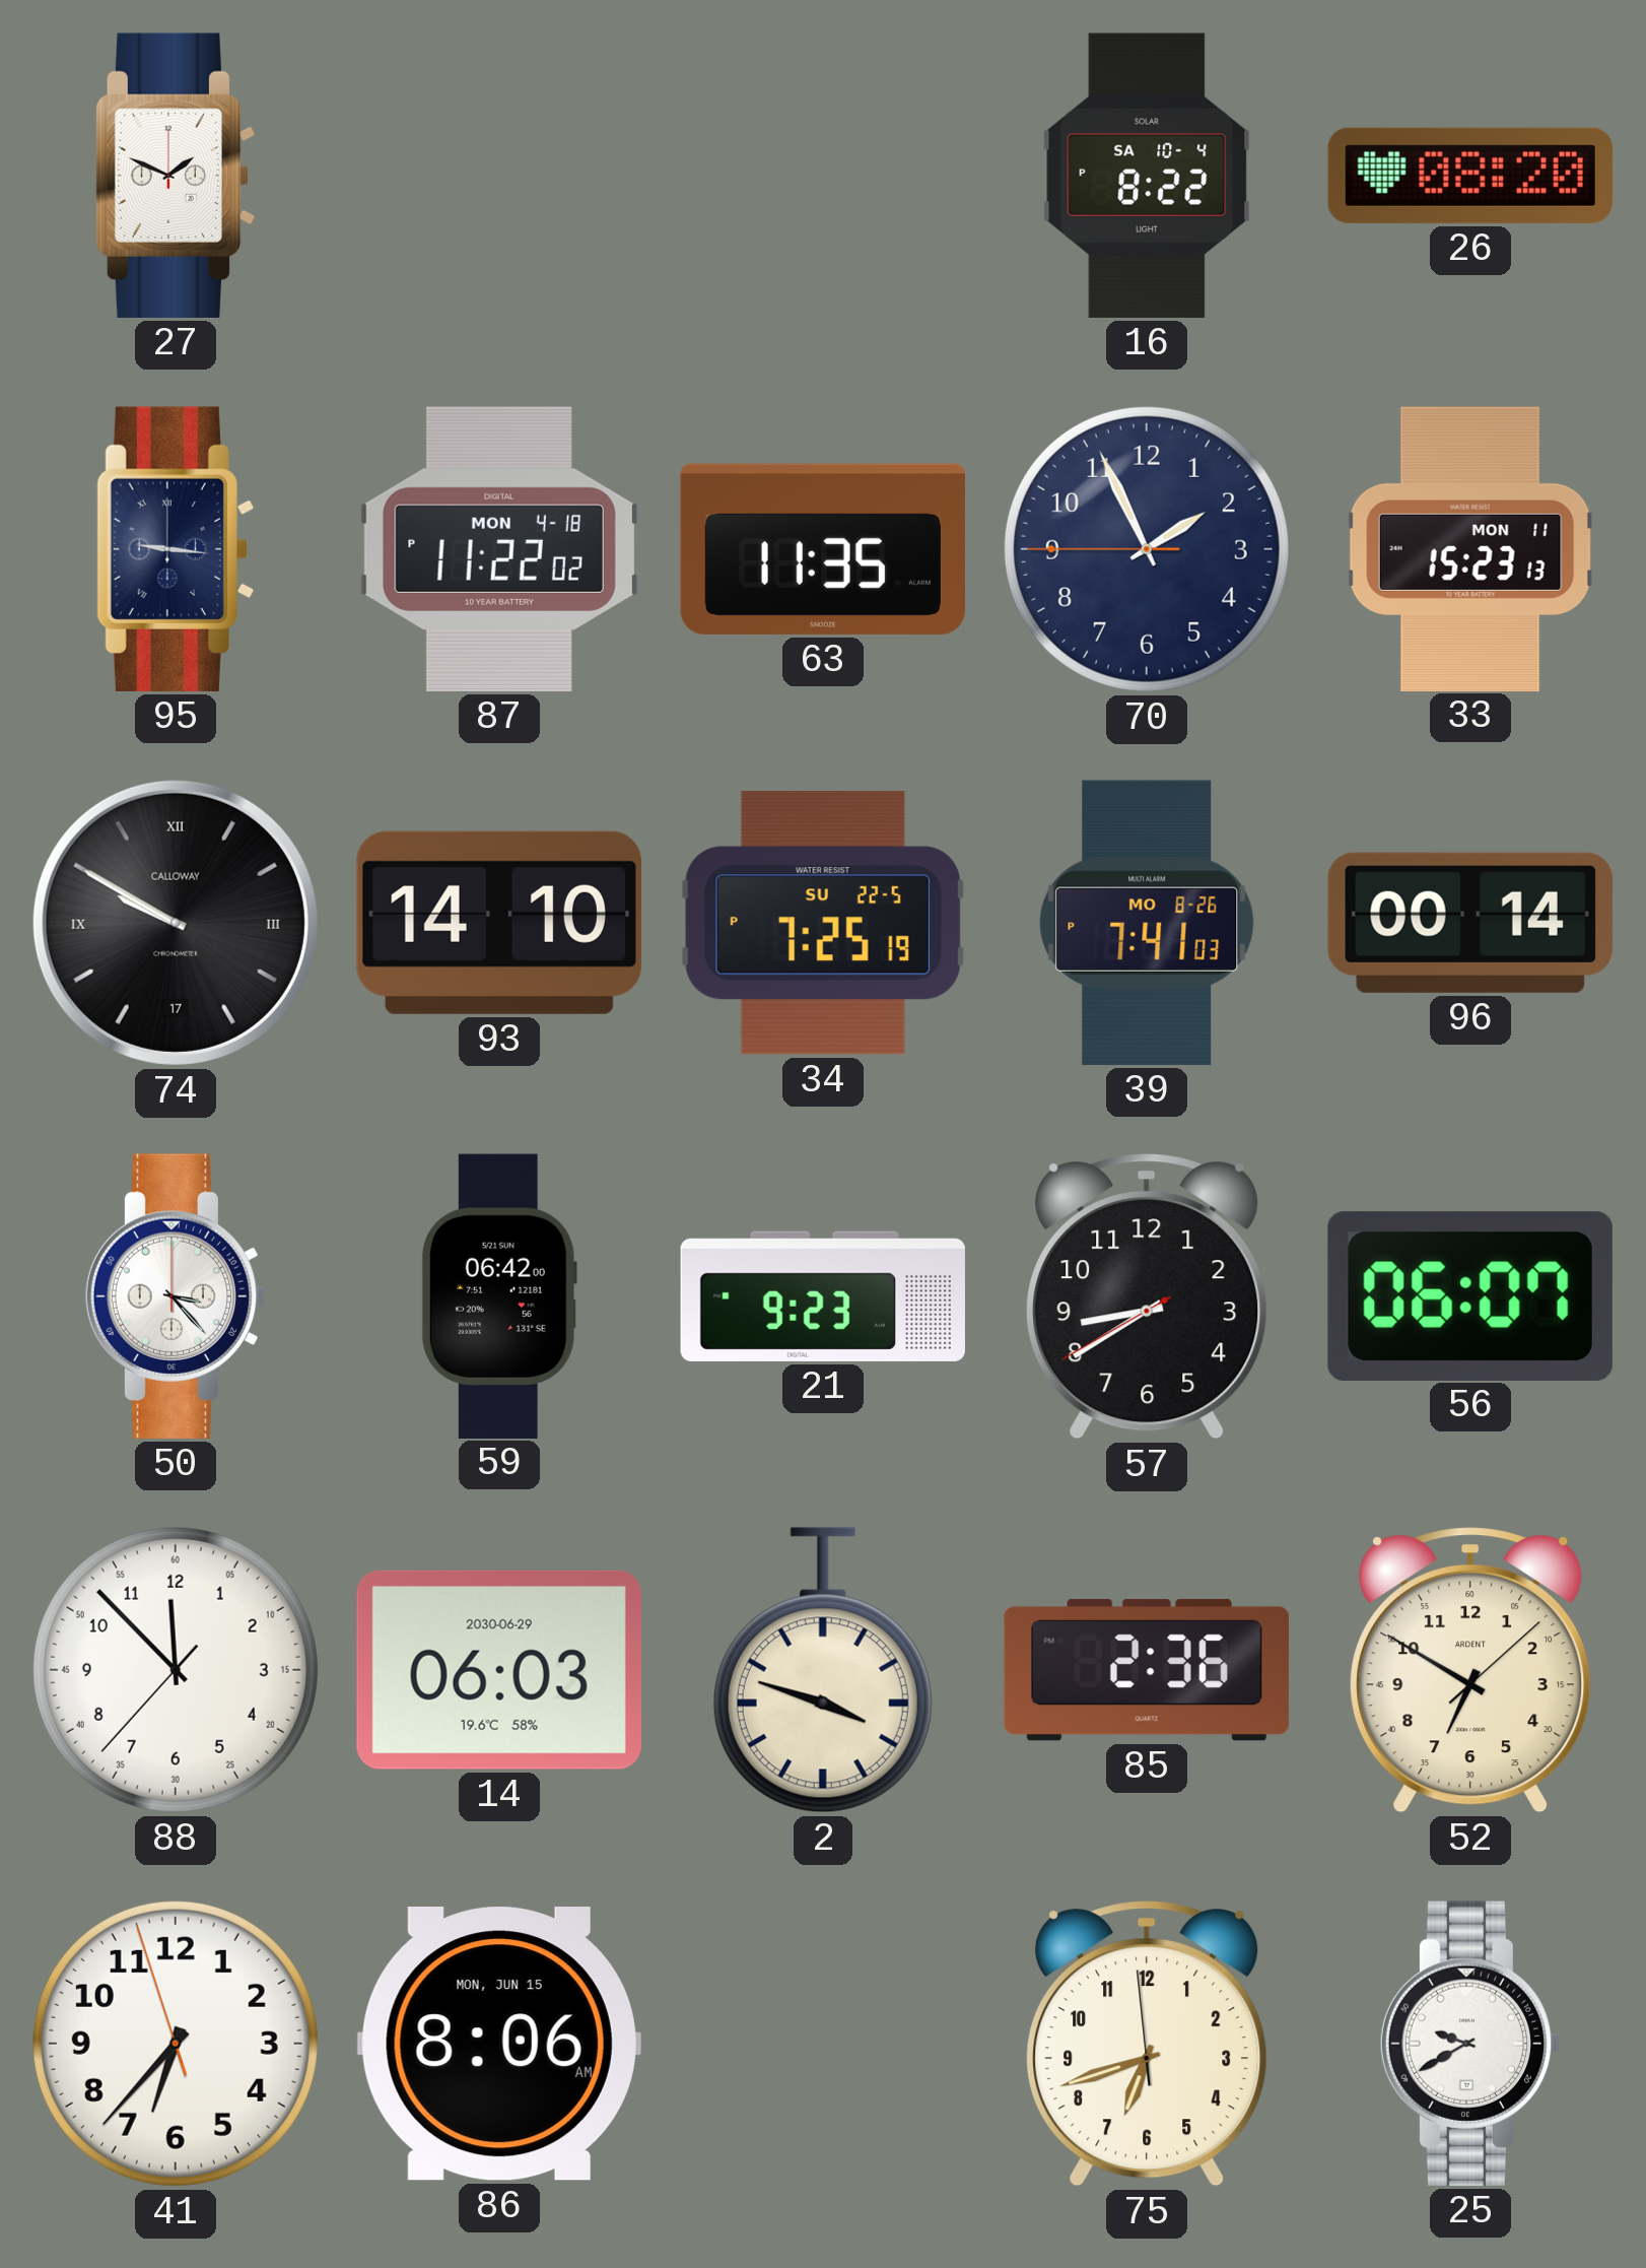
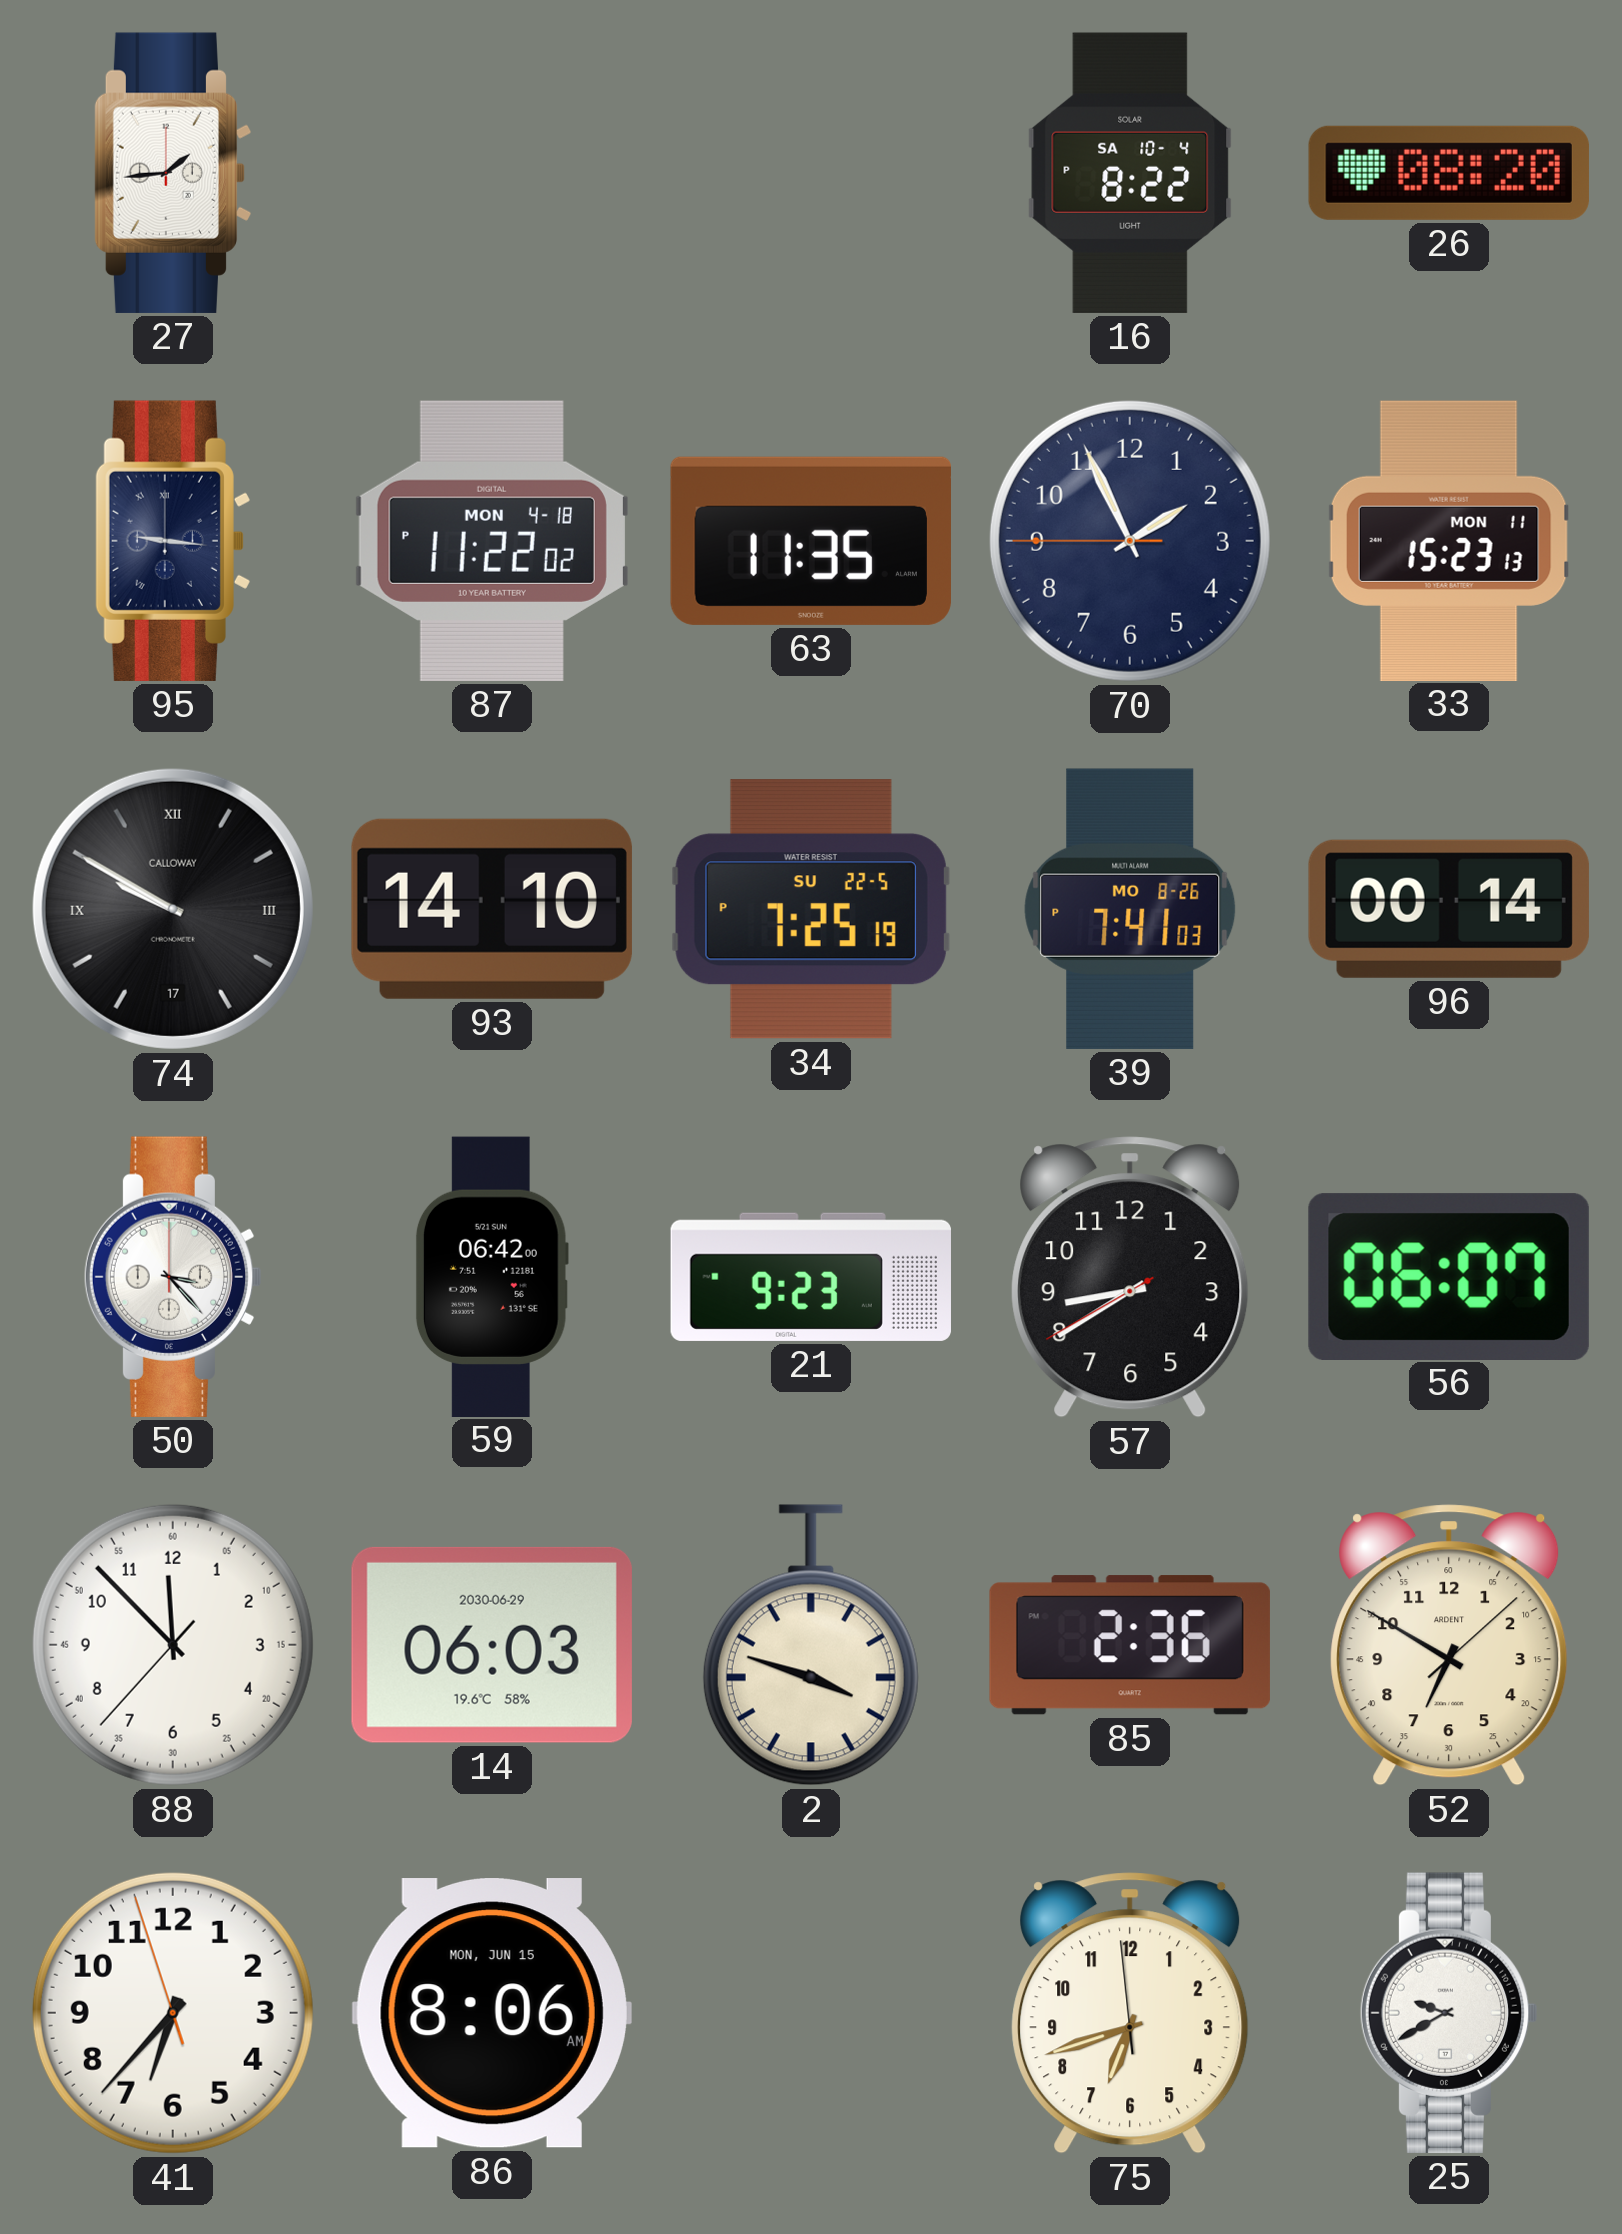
27: 1:49 -> 1:44
